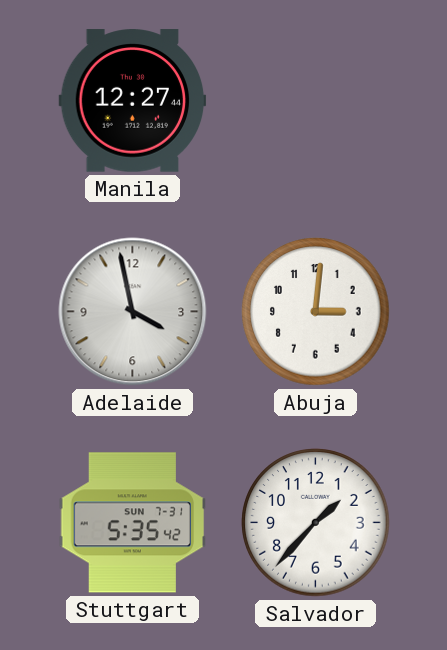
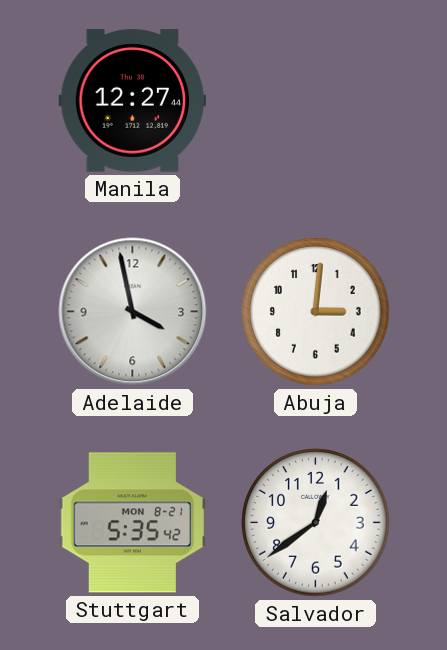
Stuttgart date: SUN 7-31 -> MON 8-21
Salvador: 1:37 -> 12:39
